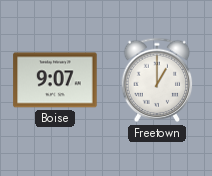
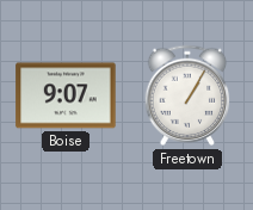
Freetown: 1:00 -> 1:05
